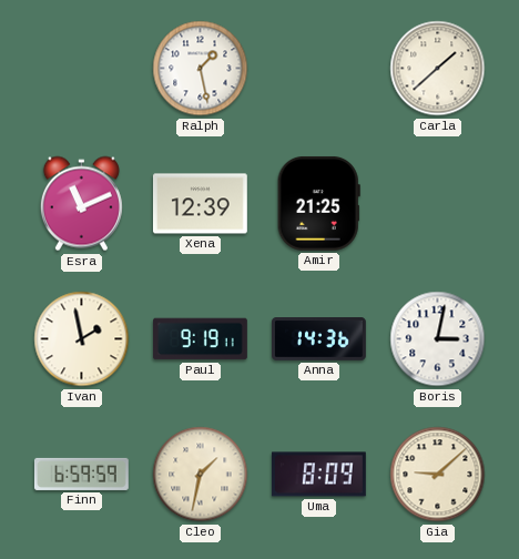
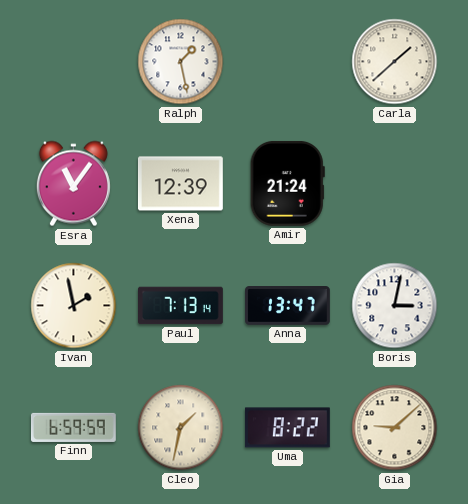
Esra: 11:11 -> 11:06
Amir: 21:25 -> 21:24
Paul: 9:19 -> 7:13
Anna: 14:36 -> 13:47
Uma: 8:09 -> 8:22
